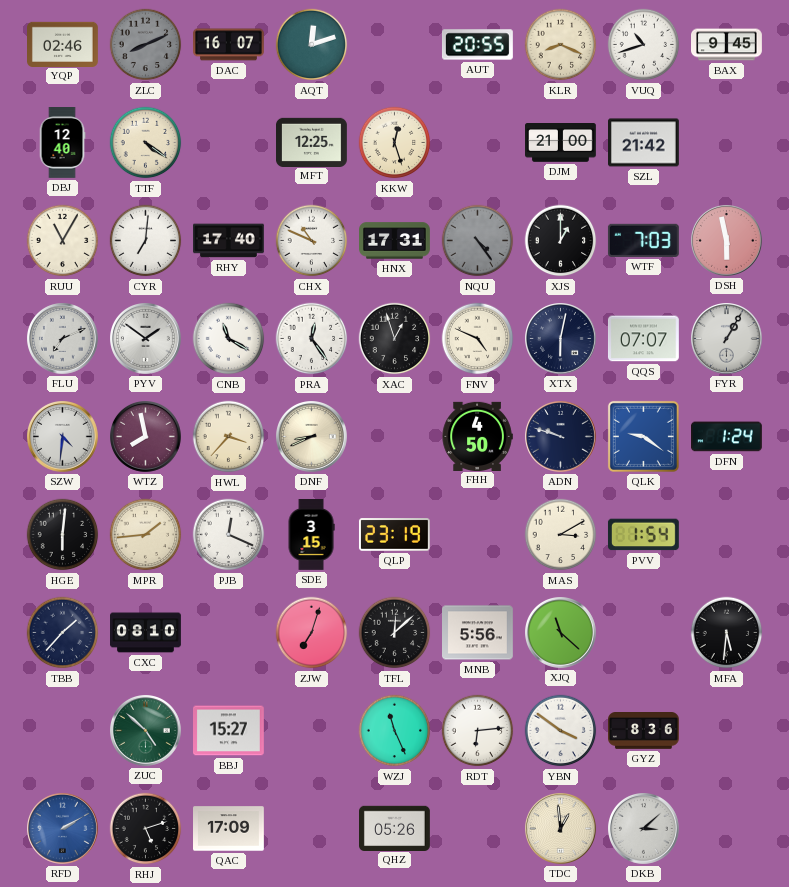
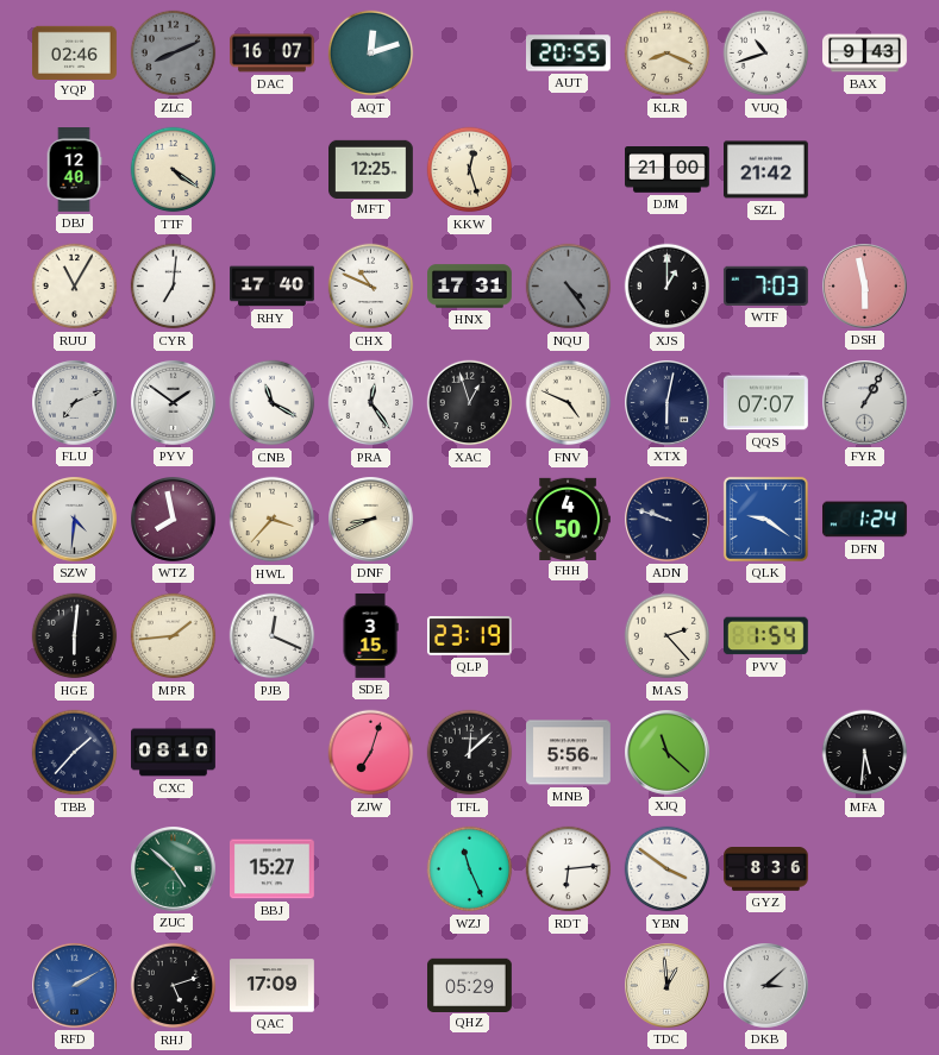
BAX: 9:45 -> 9:43
MAS: 3:10 -> 2:23
QHZ: 05:26 -> 05:29
